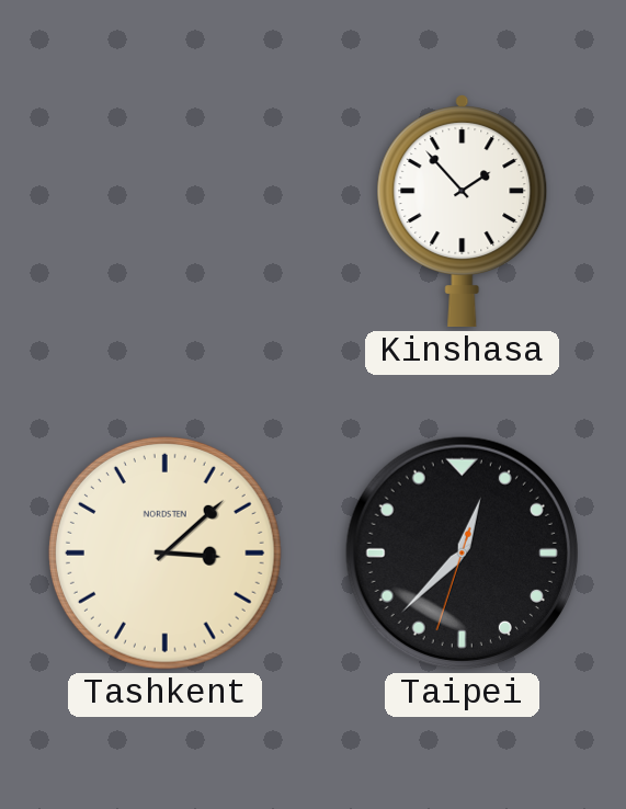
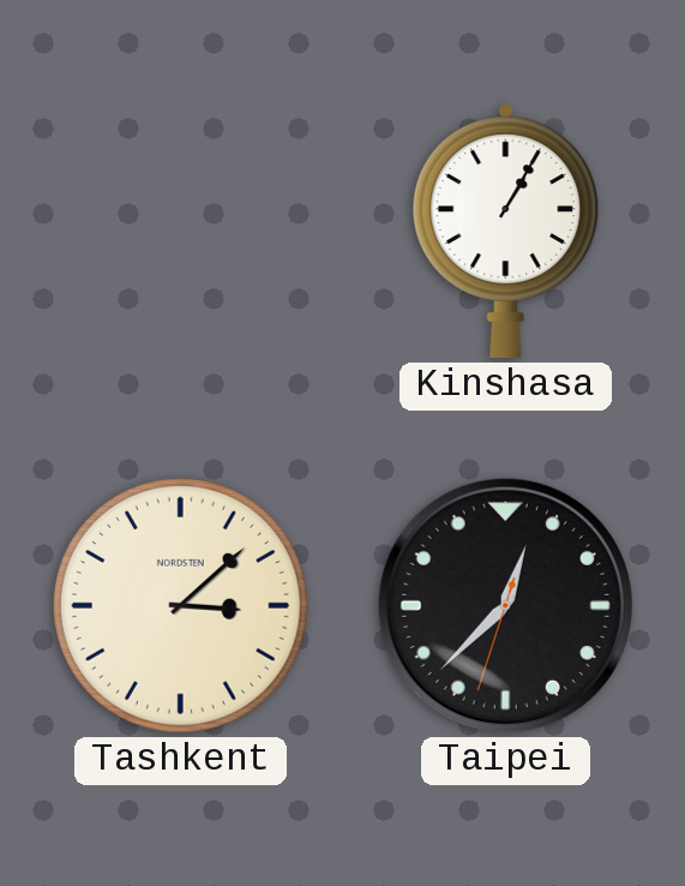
Kinshasa: 1:53 -> 1:05
